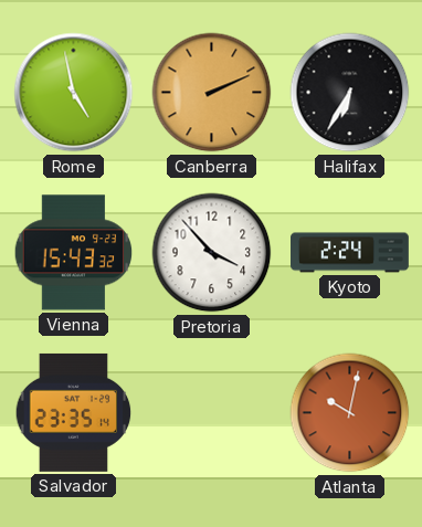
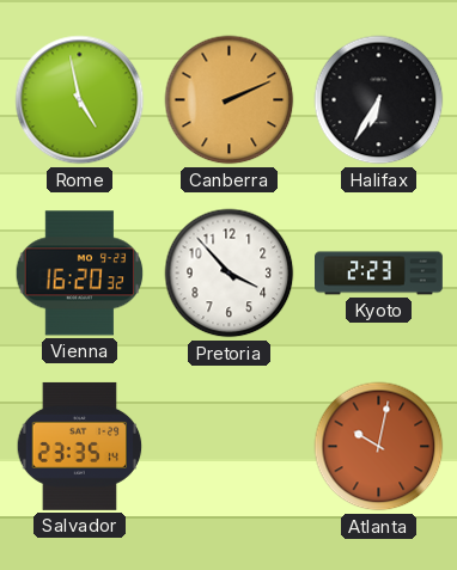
Vienna: 15:43 -> 16:20
Kyoto: 2:24 -> 2:23
